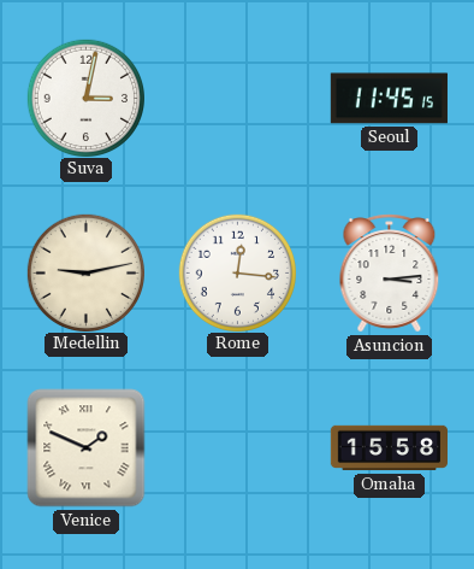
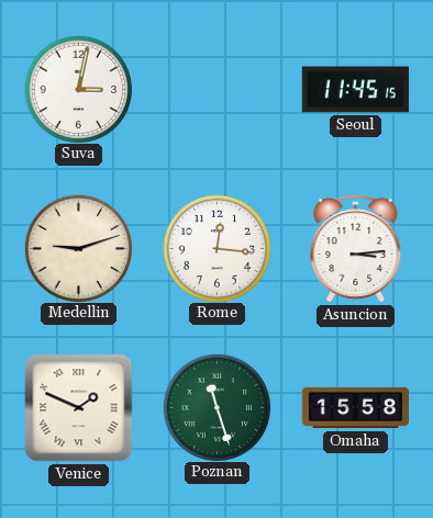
Medellin: 9:13 -> 9:12
Poznan: none -> 11:27
